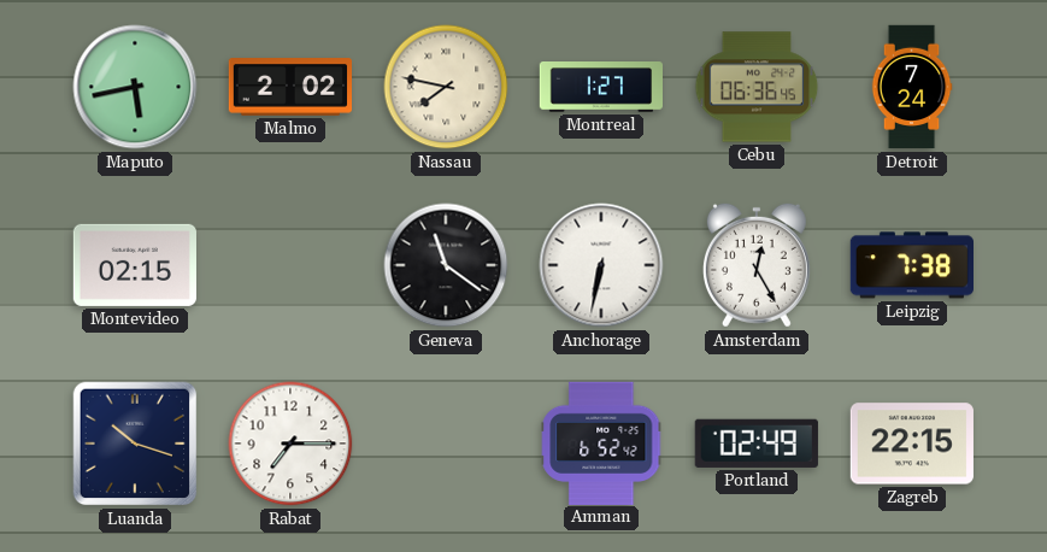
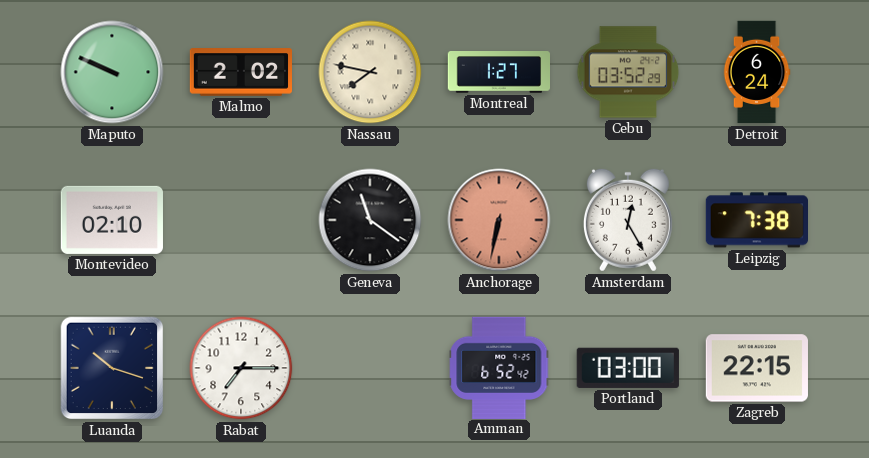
Maputo: 5:43 -> 9:49
Cebu: 06:36 -> 03:52
Detroit: 7:24 -> 6:24
Montevideo: 02:15 -> 02:10
Anchorage dial: white -> salmon
Portland: 02:49 -> 03:00
